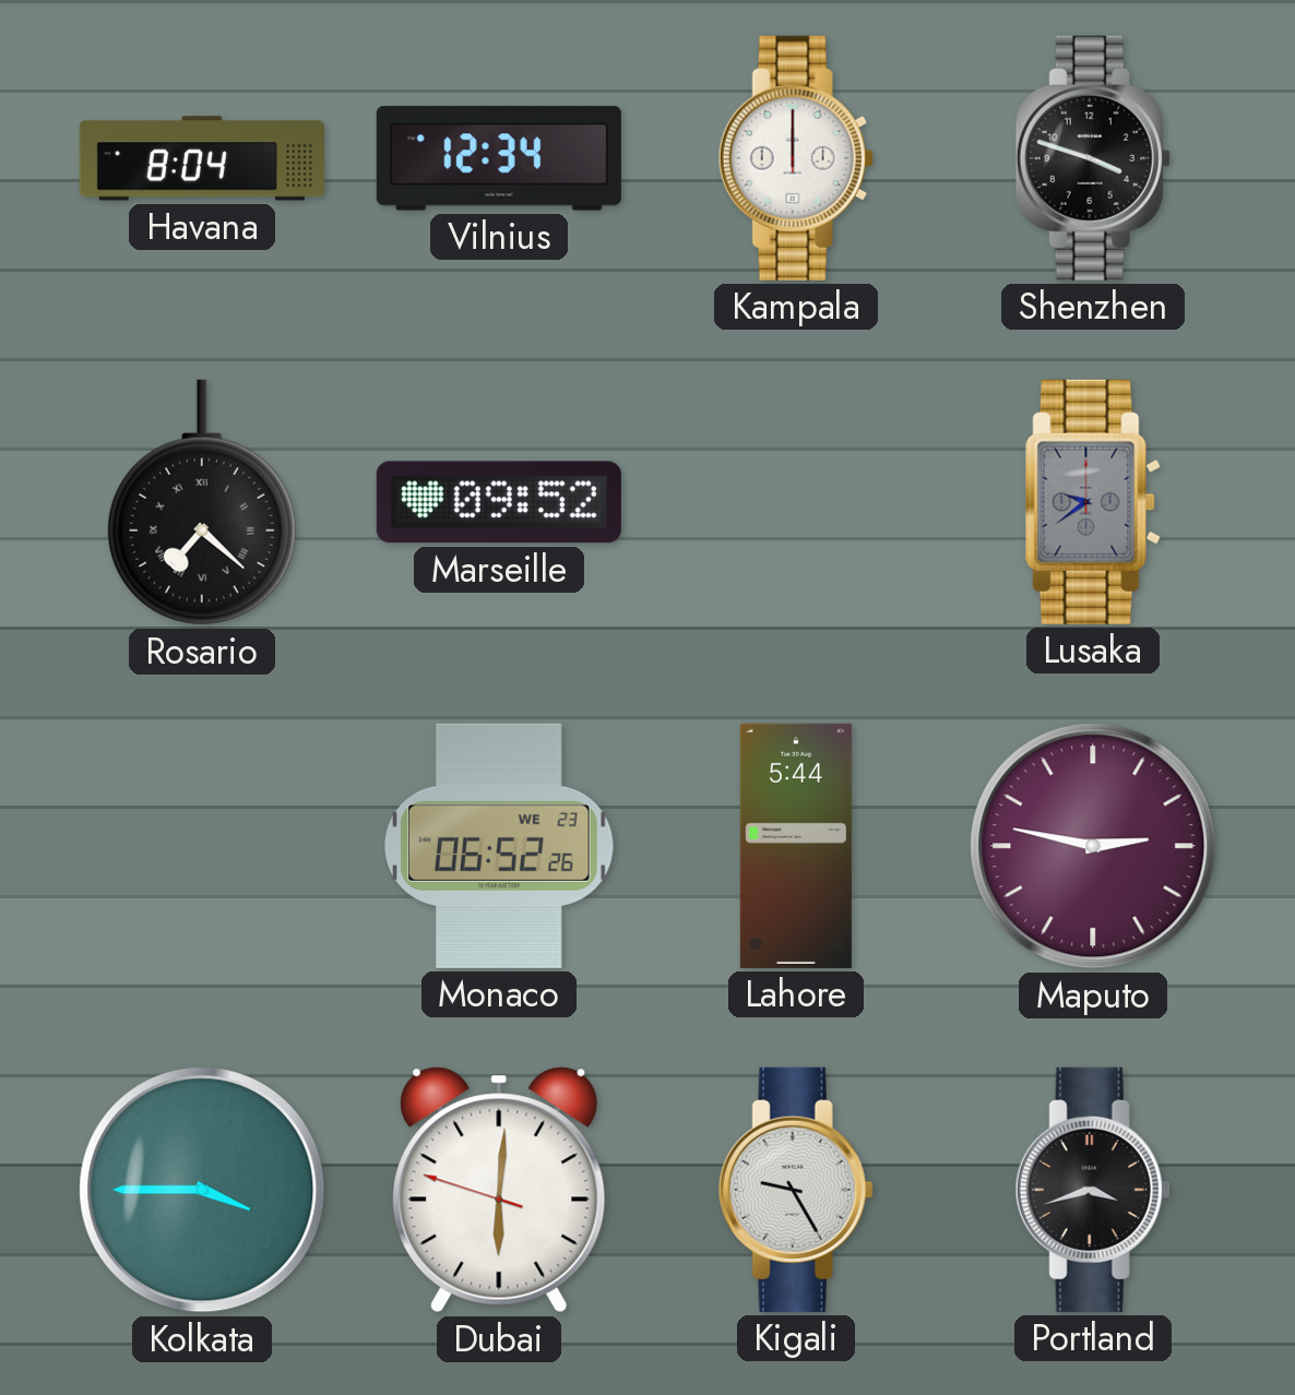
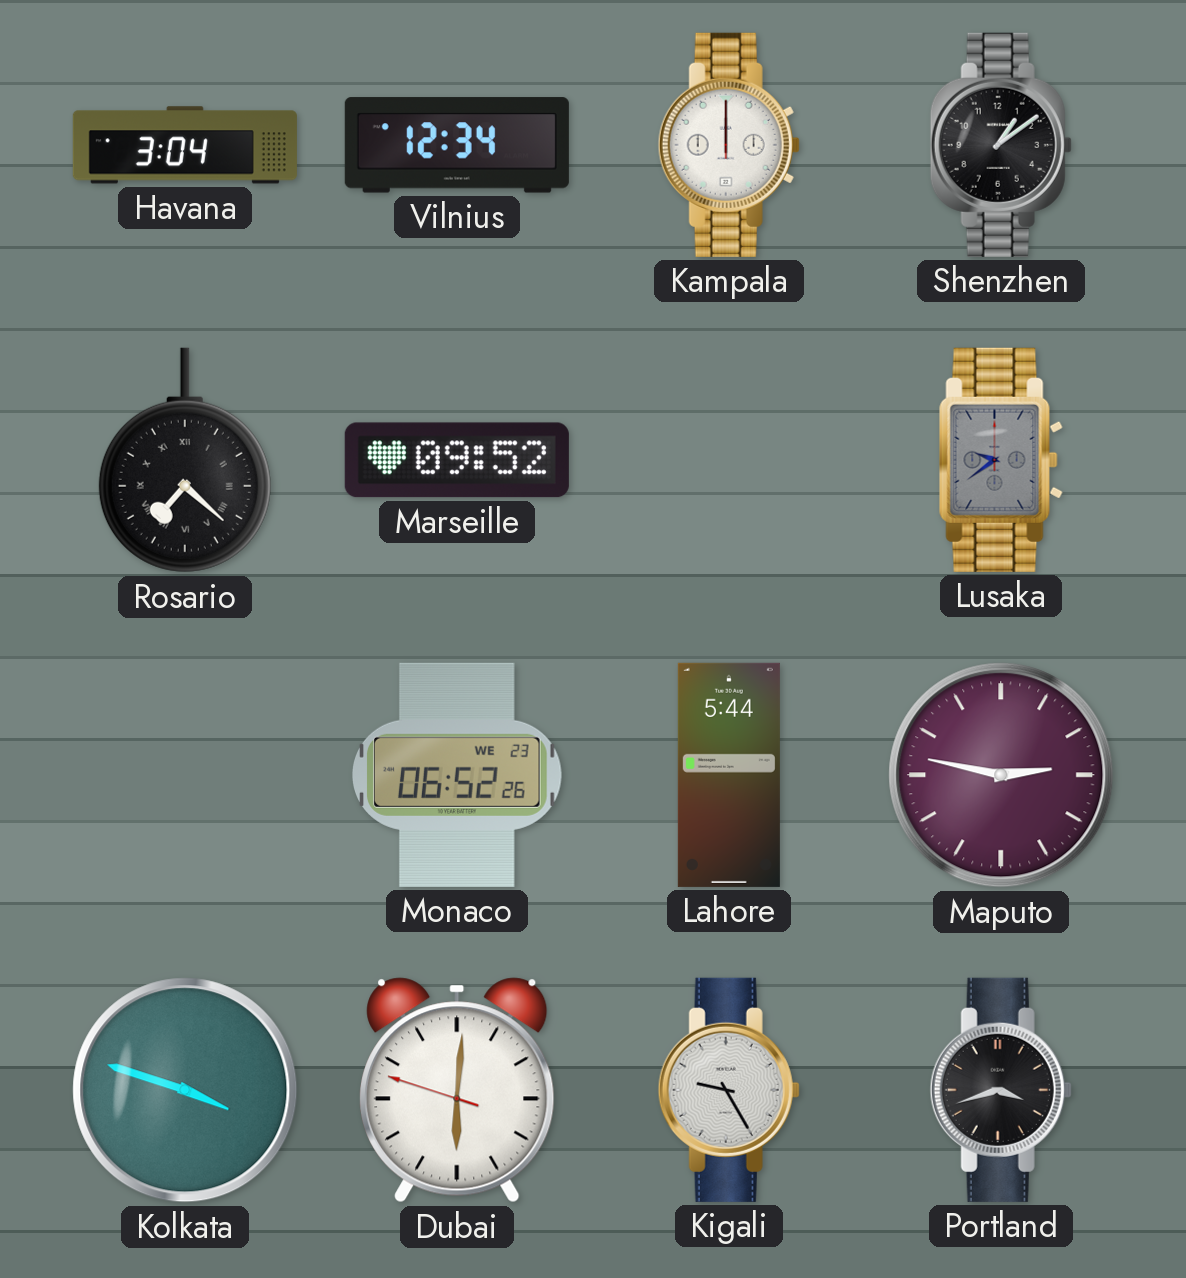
Havana: 8:04 -> 3:04
Shenzhen: 3:48 -> 1:09
Kolkata: 3:45 -> 3:48
